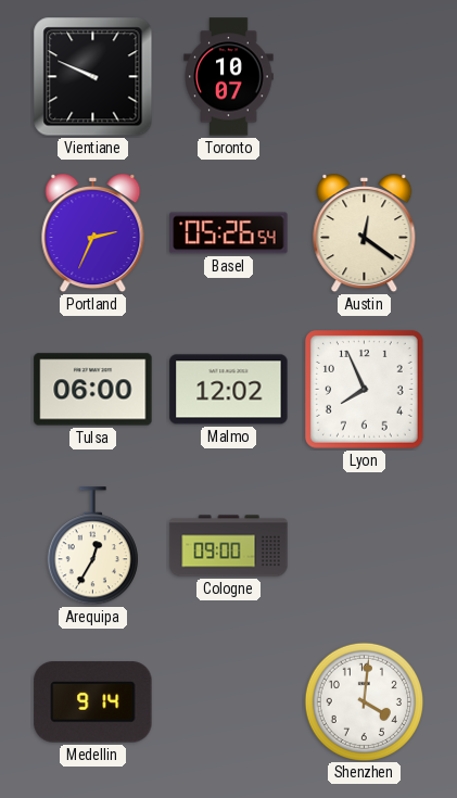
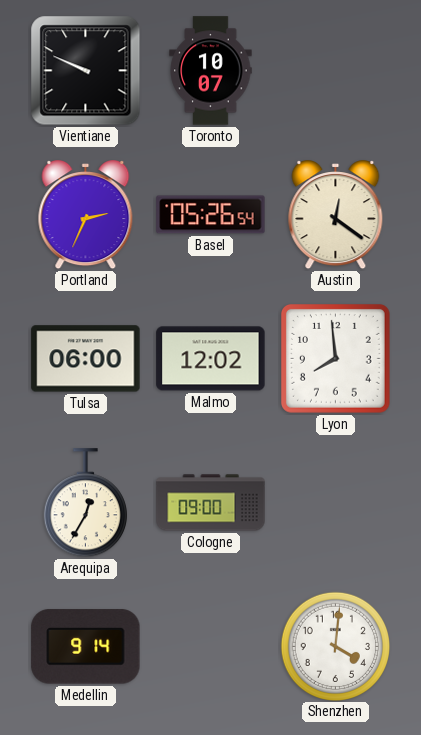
Lyon: 7:56 -> 7:59
